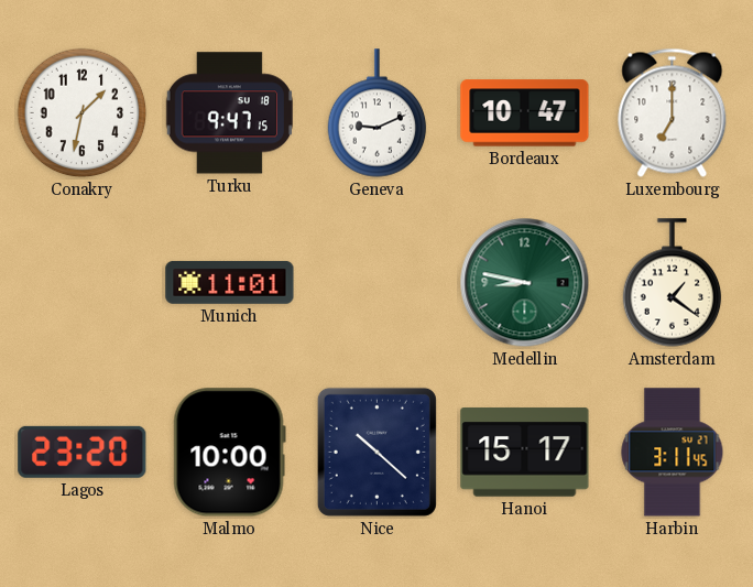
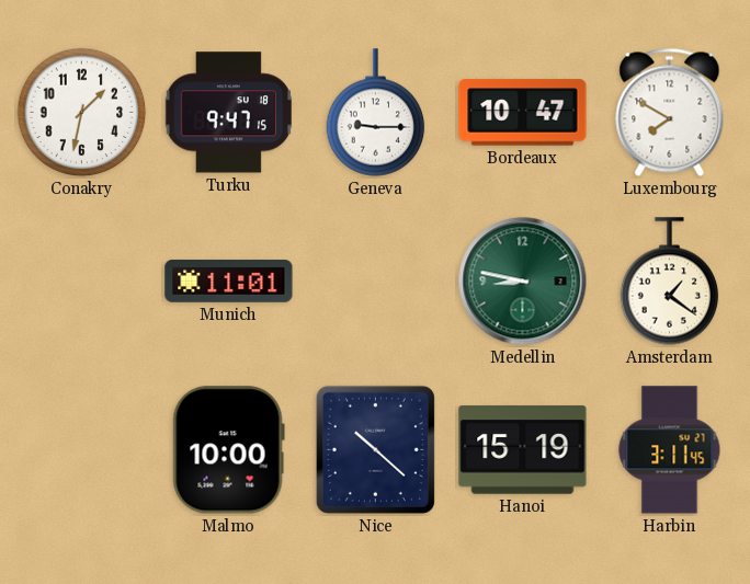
Geneva: 9:11 -> 9:15
Luxembourg: 7:00 -> 7:50
Lagos: 23:20 -> none
Hanoi: 15:17 -> 15:19
